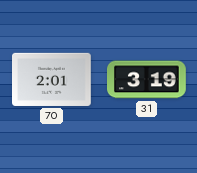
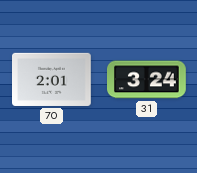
31: 3:19 -> 3:24
